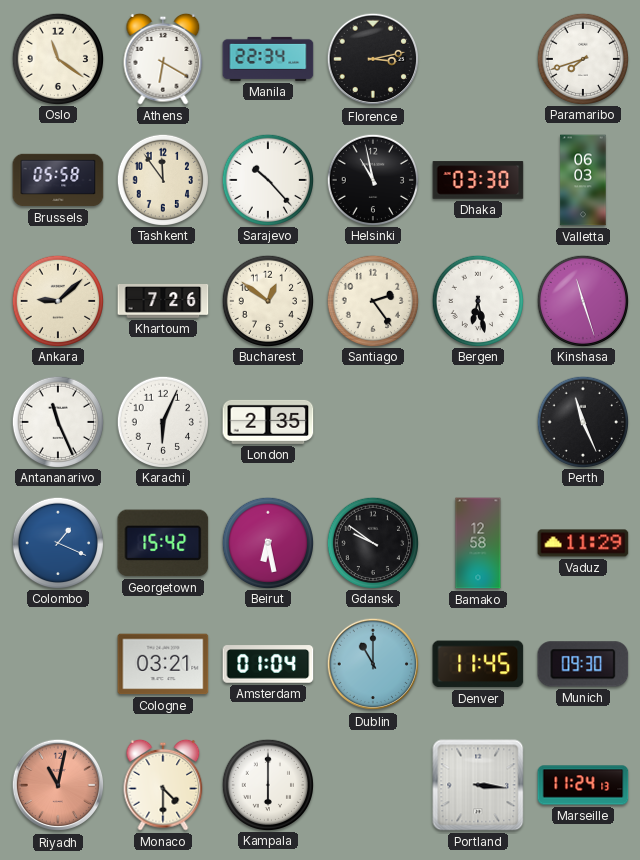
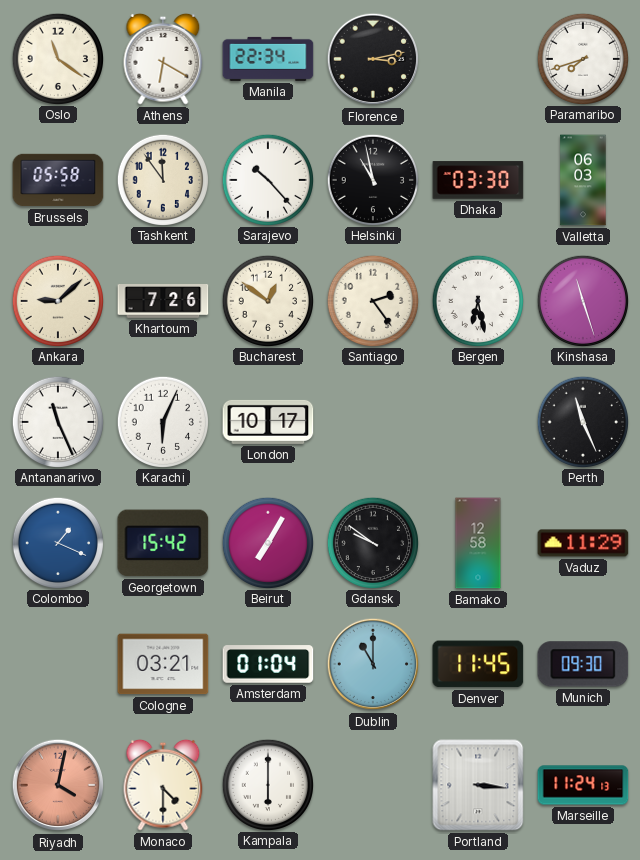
London: 2:35 -> 10:17
Beirut: 6:28 -> 7:05
Riyadh: 11:02 -> 4:02
